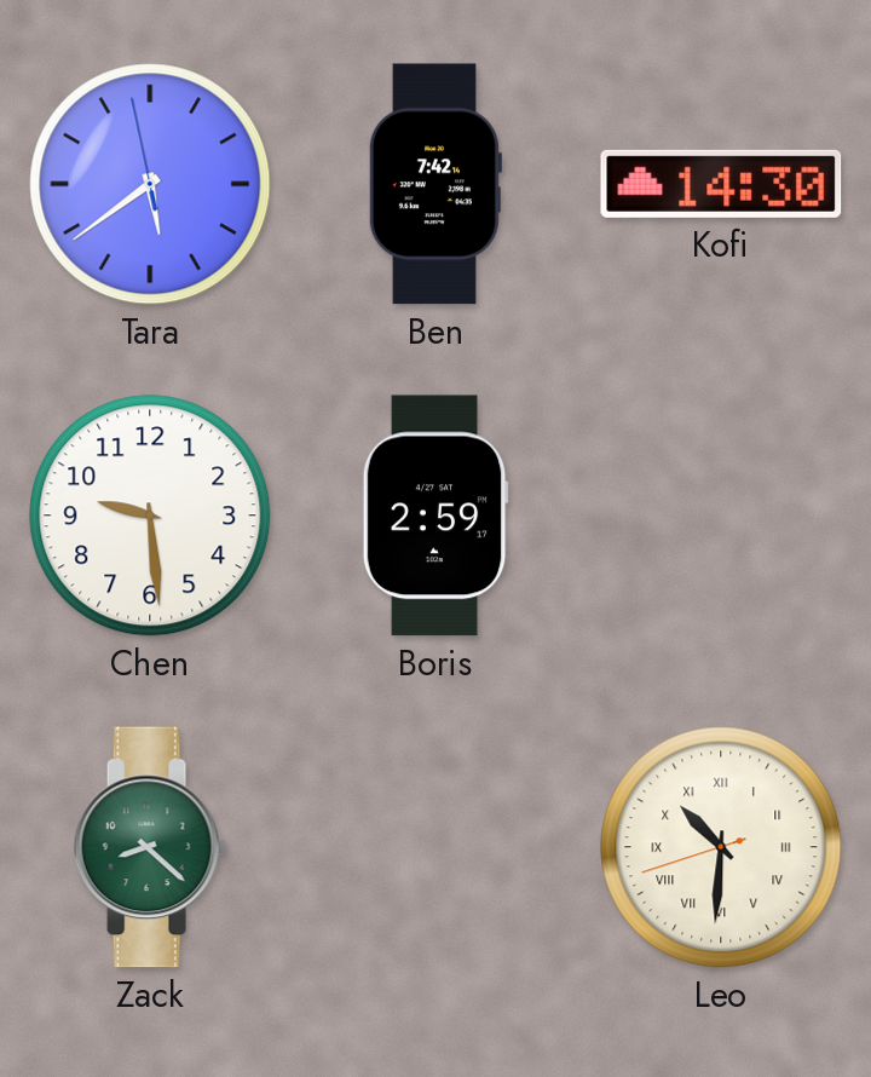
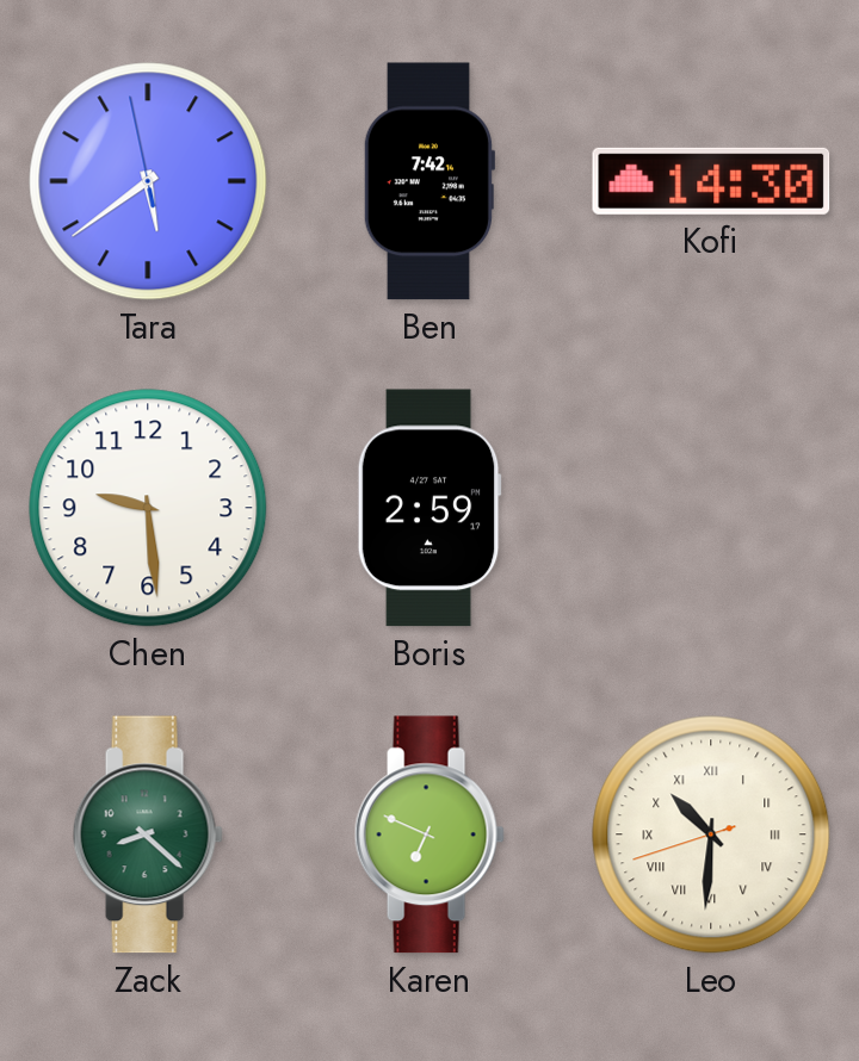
Karen: none -> 6:49
